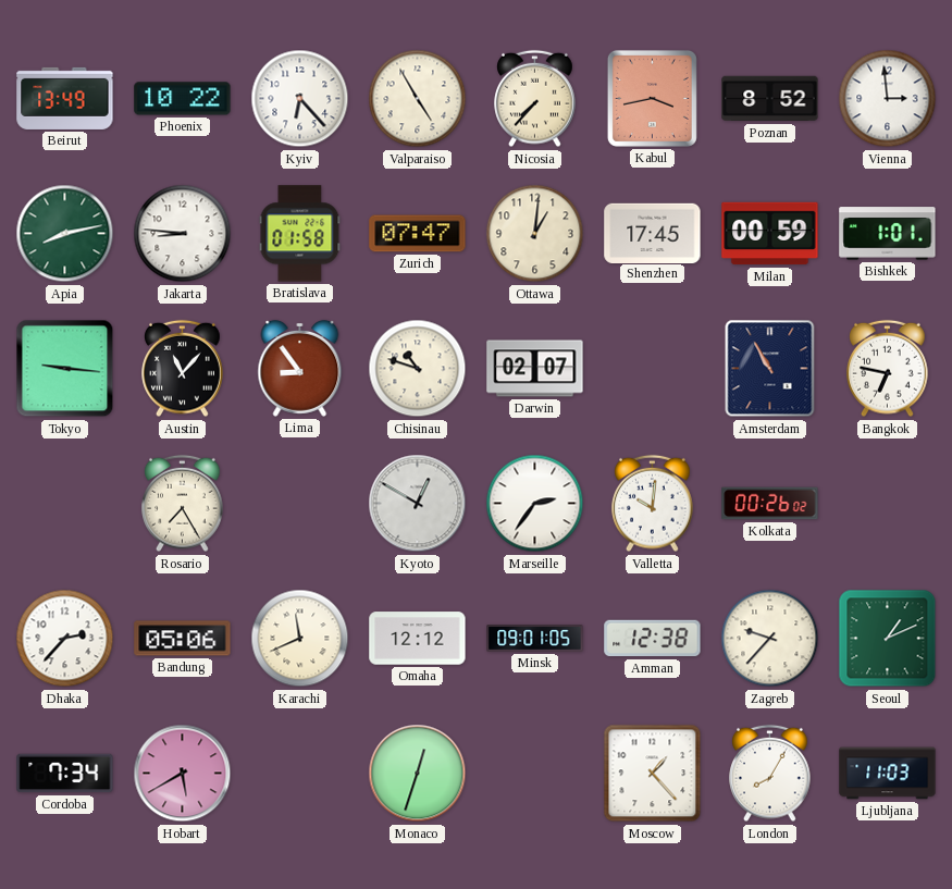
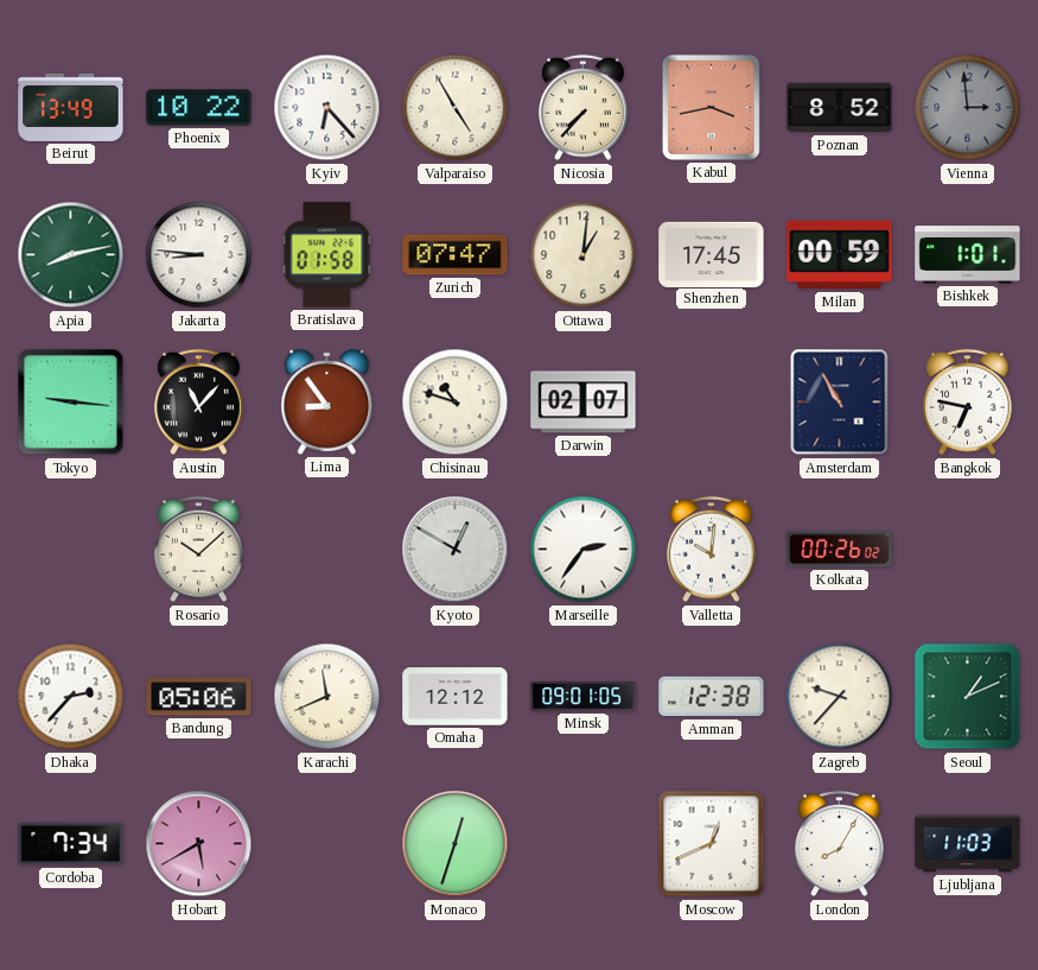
Vienna dial: white -> grey
Rosario: 7:25 -> 10:08
Moscow: 1:23 -> 12:41
